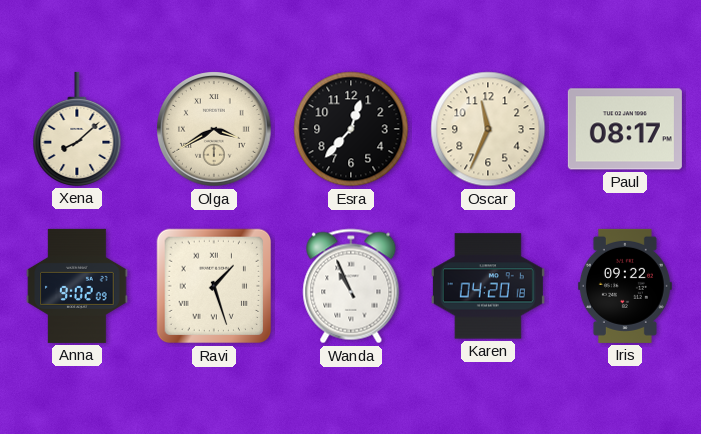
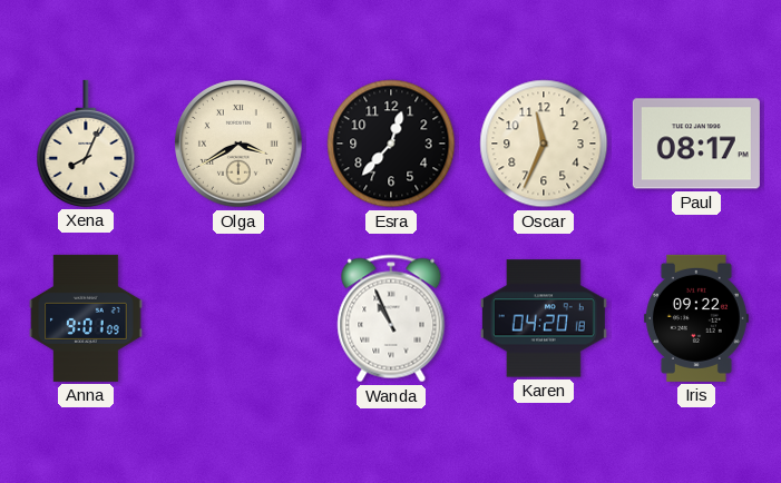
Xena: 8:08 -> 8:04
Anna: 9:02 -> 9:01
Ravi: 1:27 -> none
